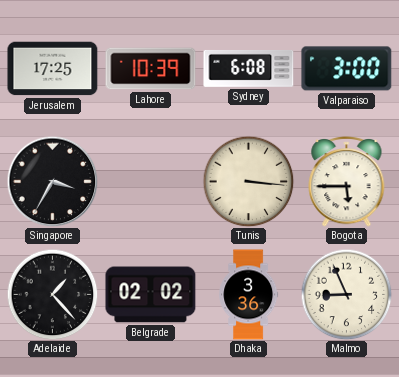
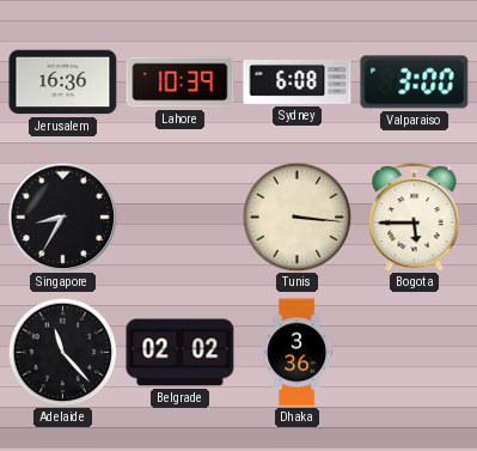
Jerusalem: 17:25 -> 16:36
Singapore: 3:35 -> 8:35
Adelaide: 1:23 -> 11:23
Malmo: 8:56 -> none
